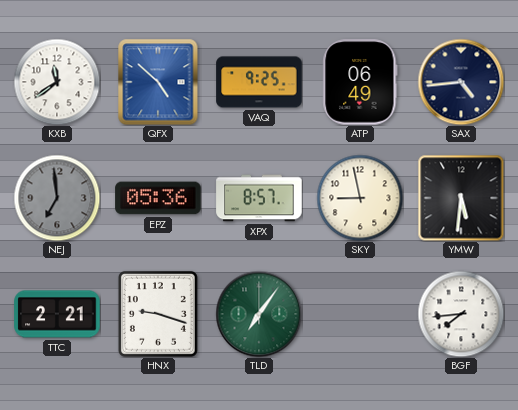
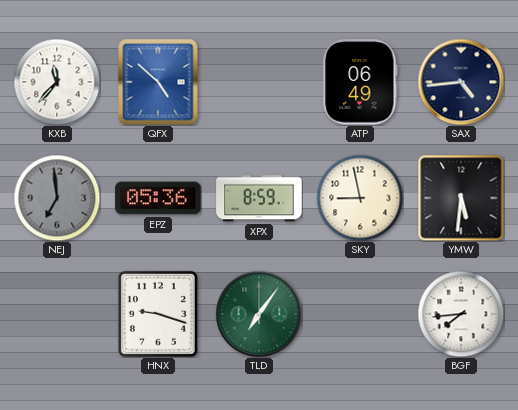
KXB: 11:39 -> 11:37
VAQ: 9:25 -> none
XPX: 8:57 -> 8:59
TTC: 2:21 -> none
